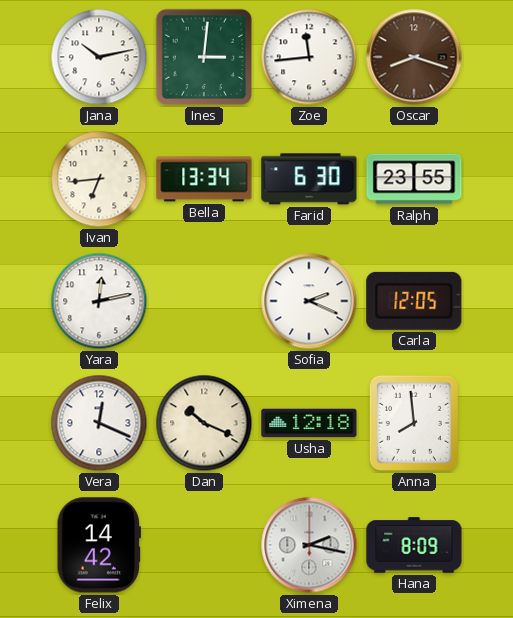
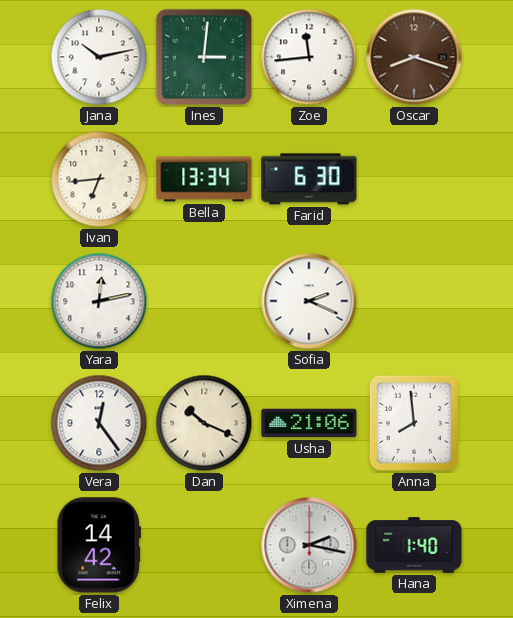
Ralph: 23:55 -> none
Carla: 12:05 -> none
Vera: 12:19 -> 12:24
Usha: 12:18 -> 21:06
Hana: 8:09 -> 1:40
